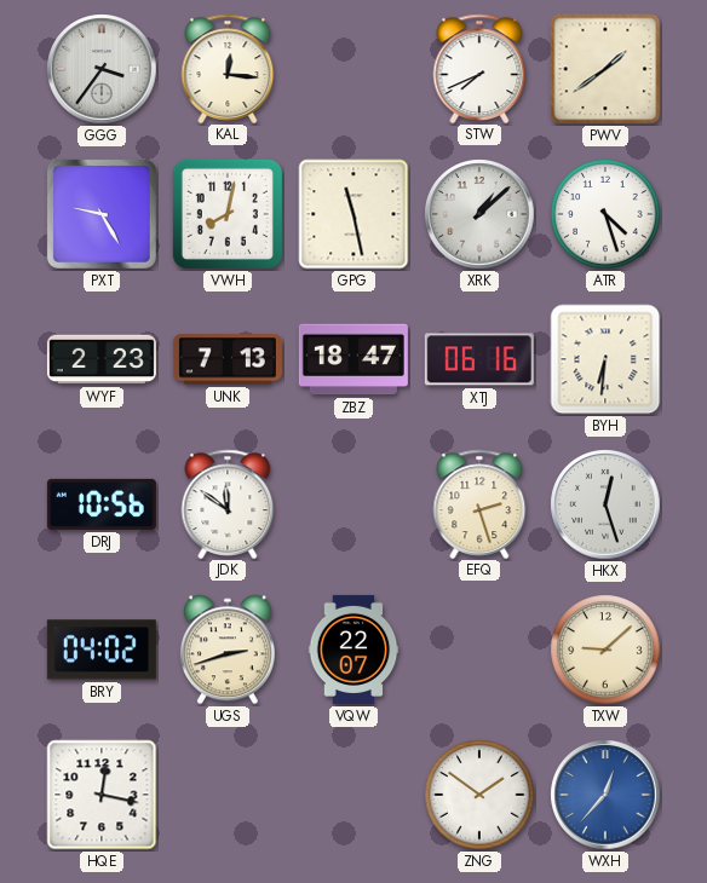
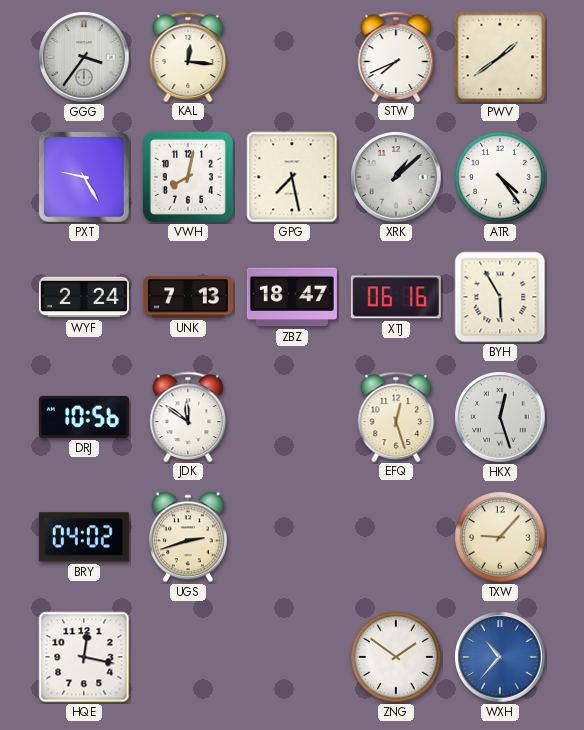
GPG: 11:28 -> 7:28
ATR: 4:27 -> 4:24
WYF: 2:23 -> 2:24
BYH: 6:31 -> 5:55
EFQ: 2:27 -> 12:27
VQW: 22:07 -> none
TXW: 9:08 -> 9:07
WXH: 12:37 -> 10:37
